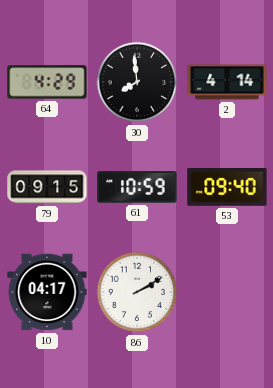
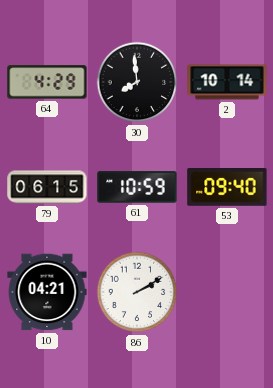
2: 4:14 -> 10:14
79: 09:15 -> 06:15
10: 04:17 -> 04:21
